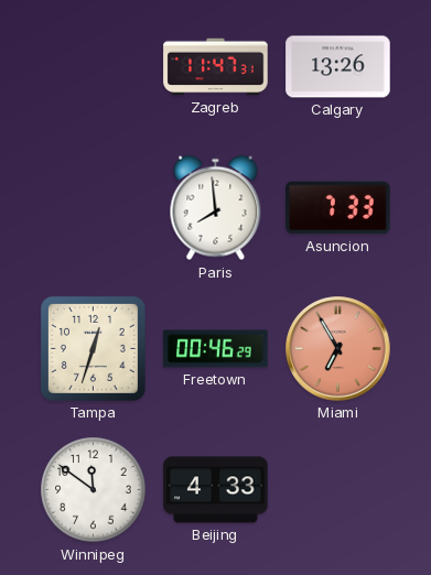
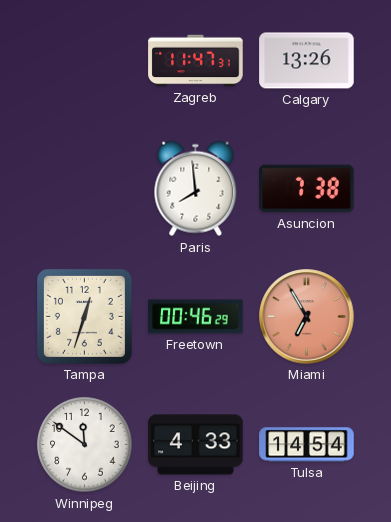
Asuncion: 7:33 -> 7:38
Tulsa: none -> 14:54
